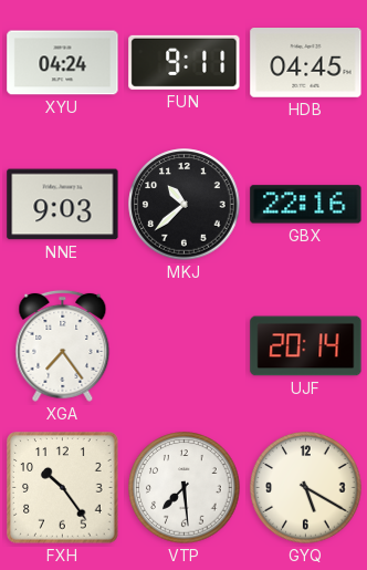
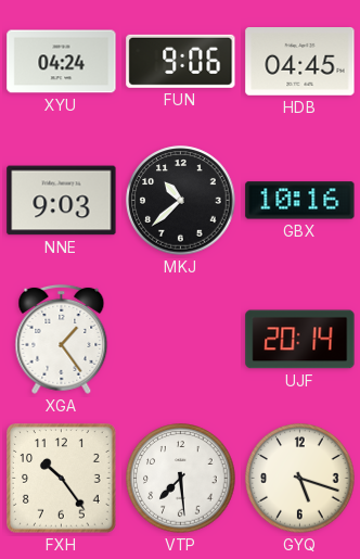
FUN: 9:11 -> 9:06
GBX: 22:16 -> 10:16
XGA: 7:24 -> 1:24
GYQ: 5:20 -> 5:18
